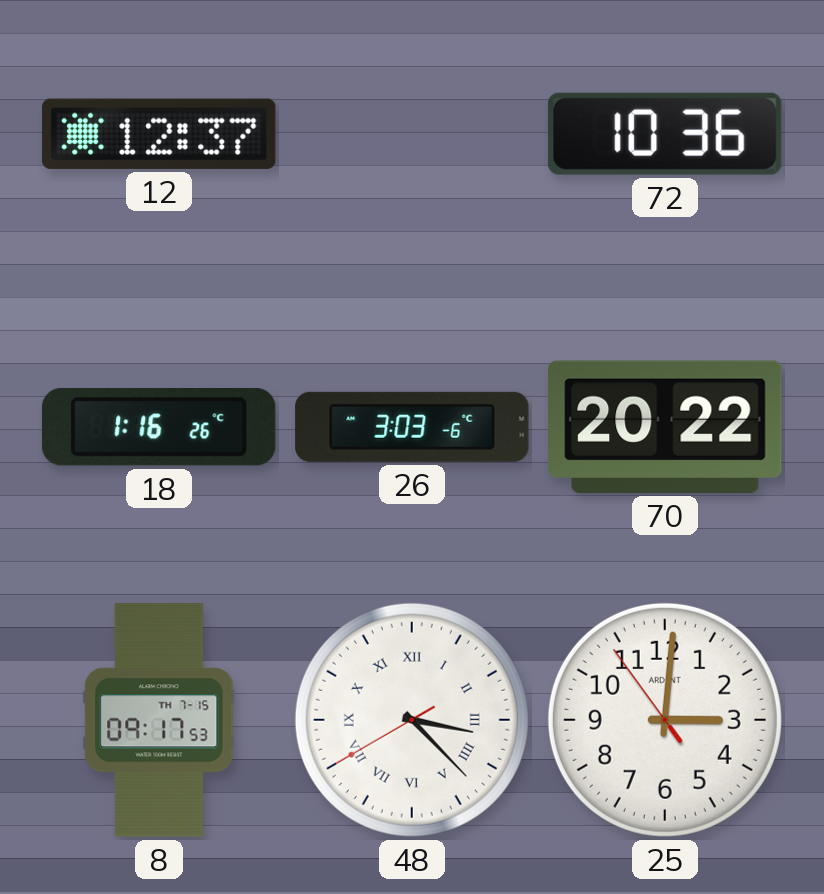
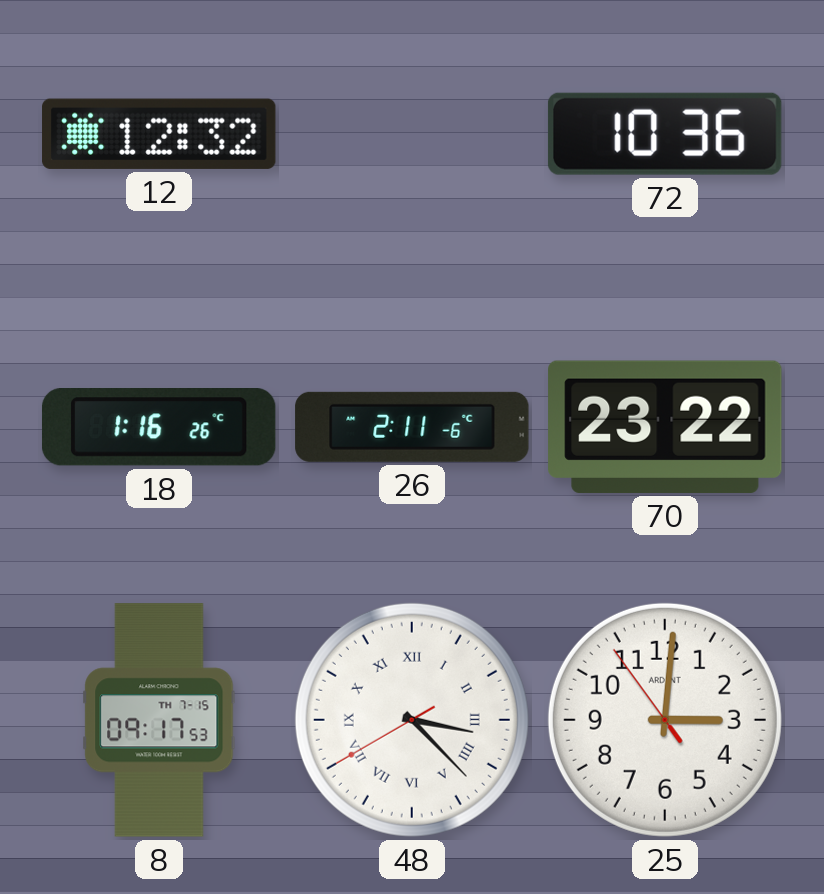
12: 12:37 -> 12:32
26: 3:03 -> 2:11
70: 20:22 -> 23:22
